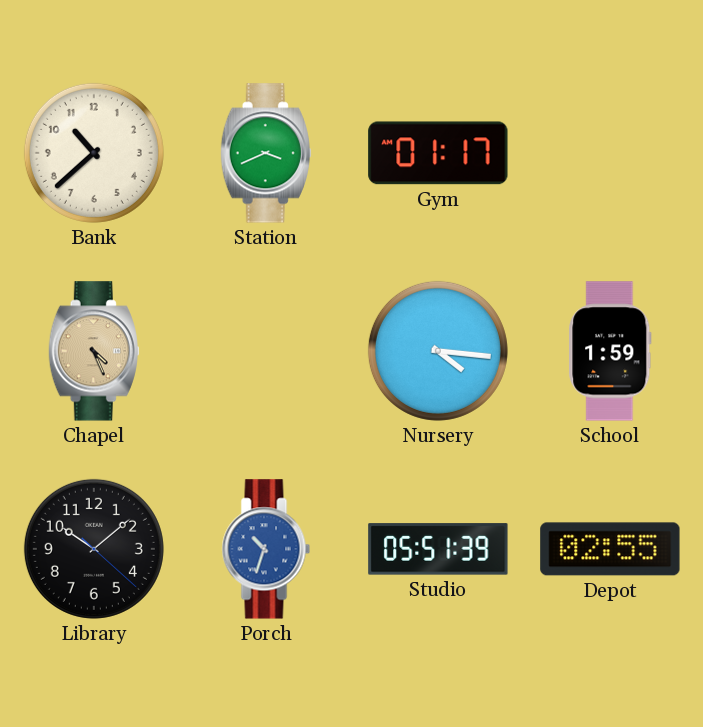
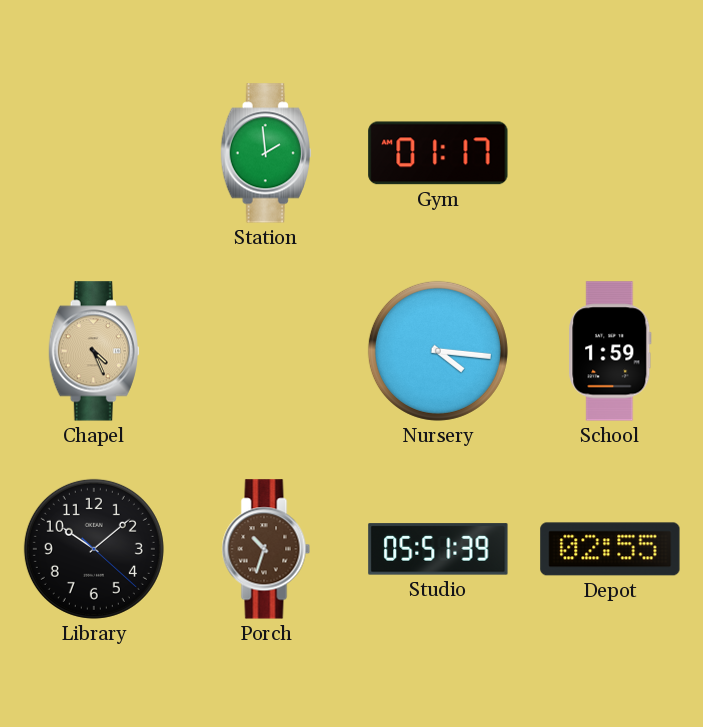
Bank: 10:38 -> none
Station: 3:41 -> 1:59
Porch dial: blue -> brown
